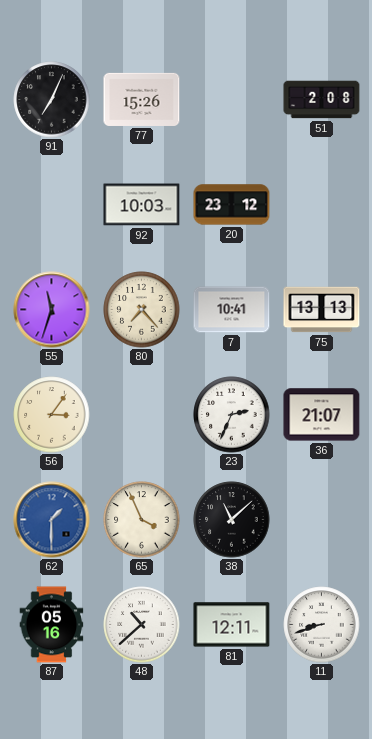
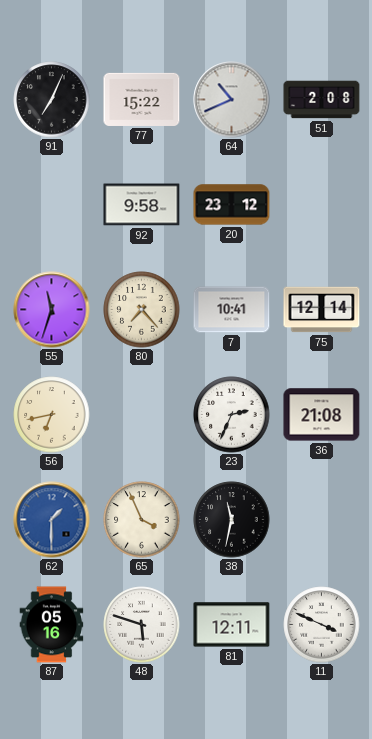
77: 15:26 -> 15:22
64: none -> 10:41
92: 10:03 -> 9:58
75: 13:13 -> 12:14
56: 3:06 -> 6:43
36: 21:07 -> 21:08
38: 11:08 -> 11:32
48: 10:38 -> 5:48
11: 8:42 -> 3:49
